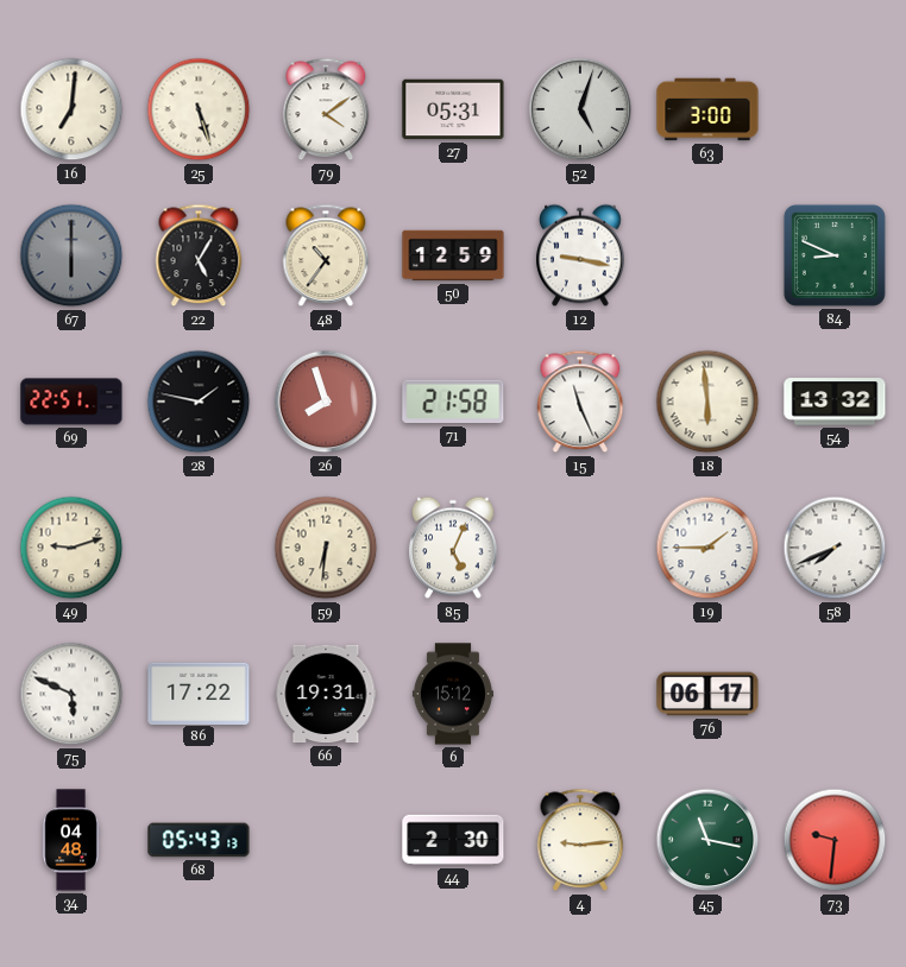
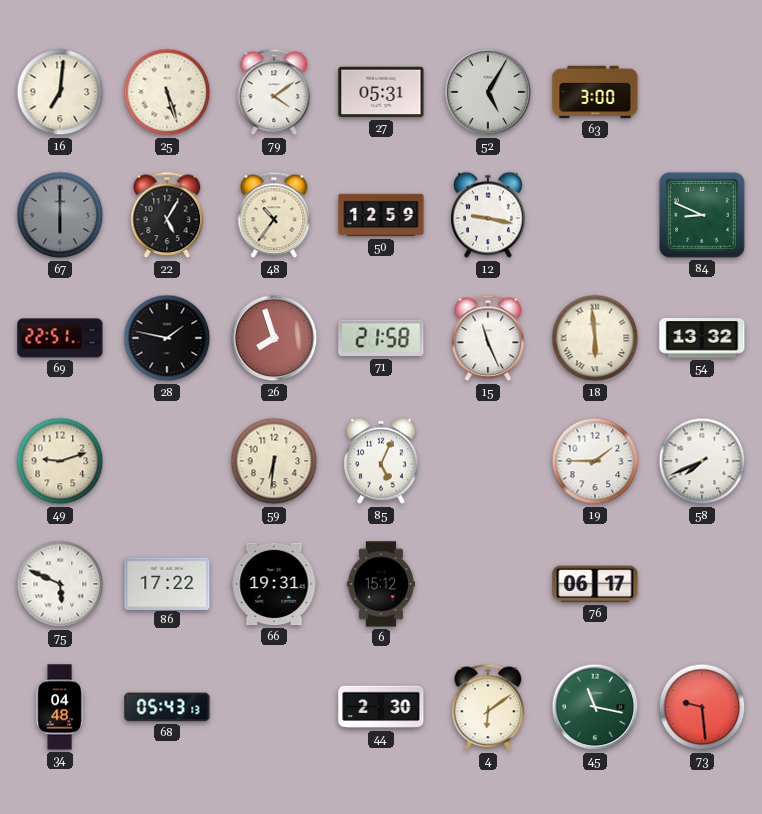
52: 5:03 -> 5:05
4: 9:14 -> 6:09
73: 9:31 -> 9:29
